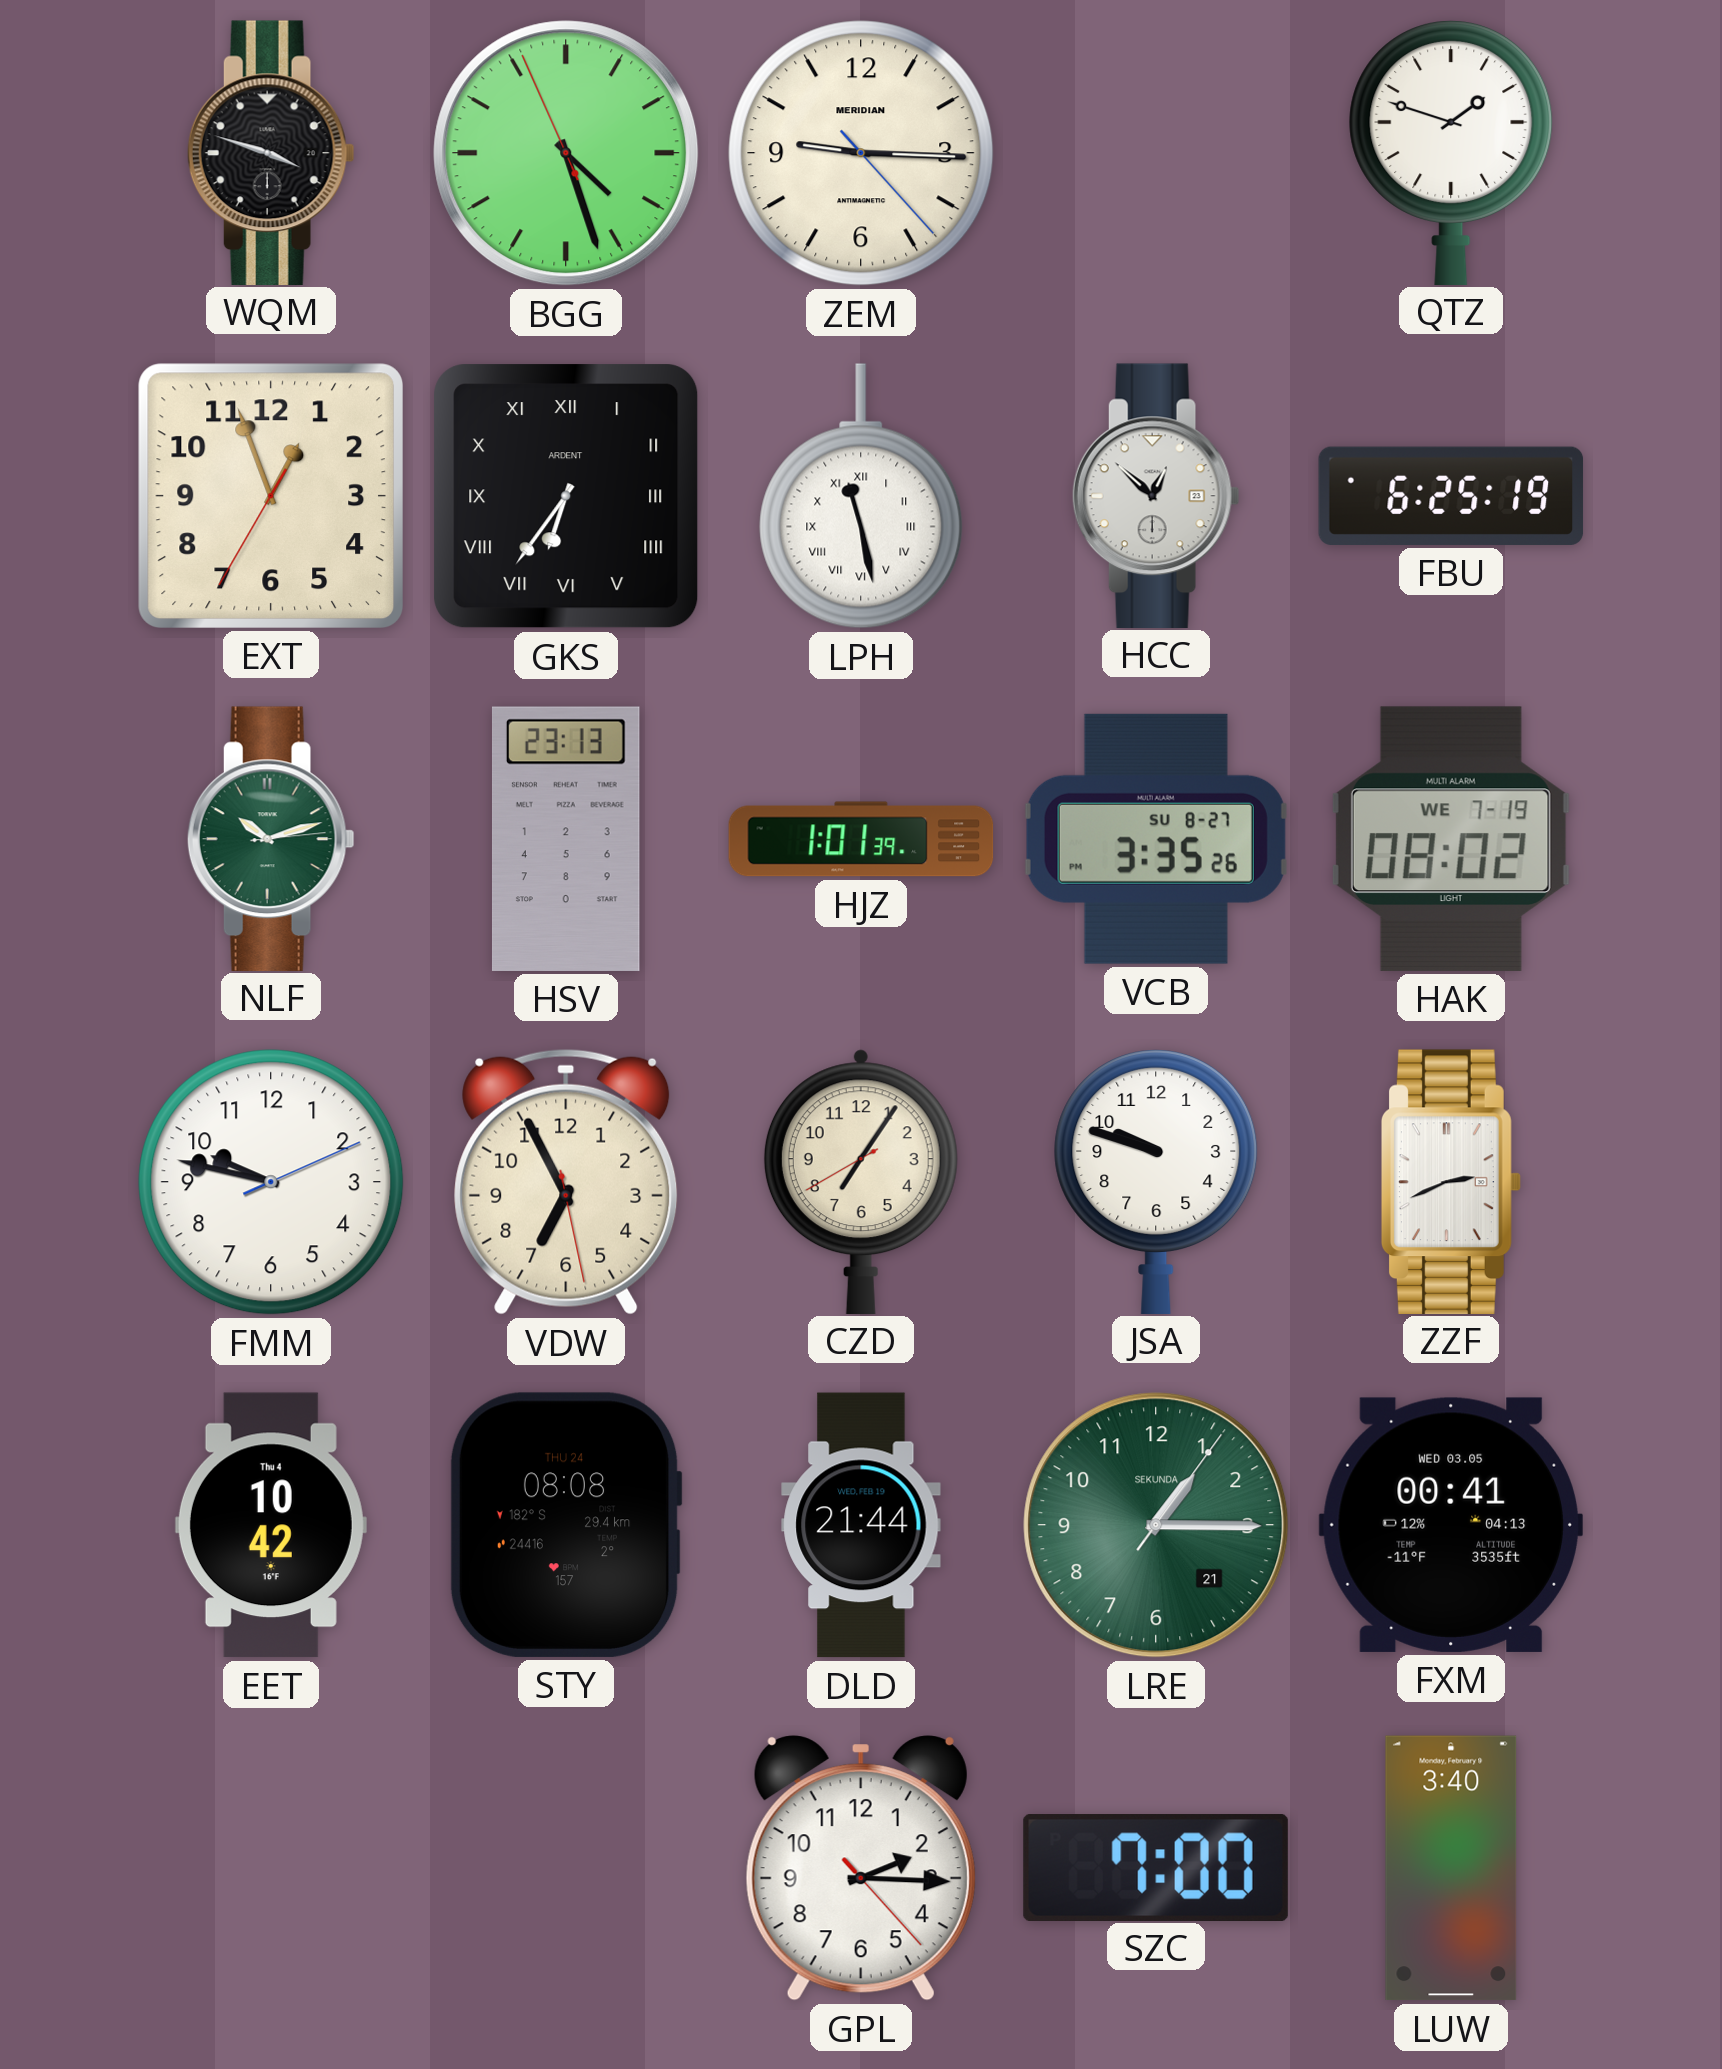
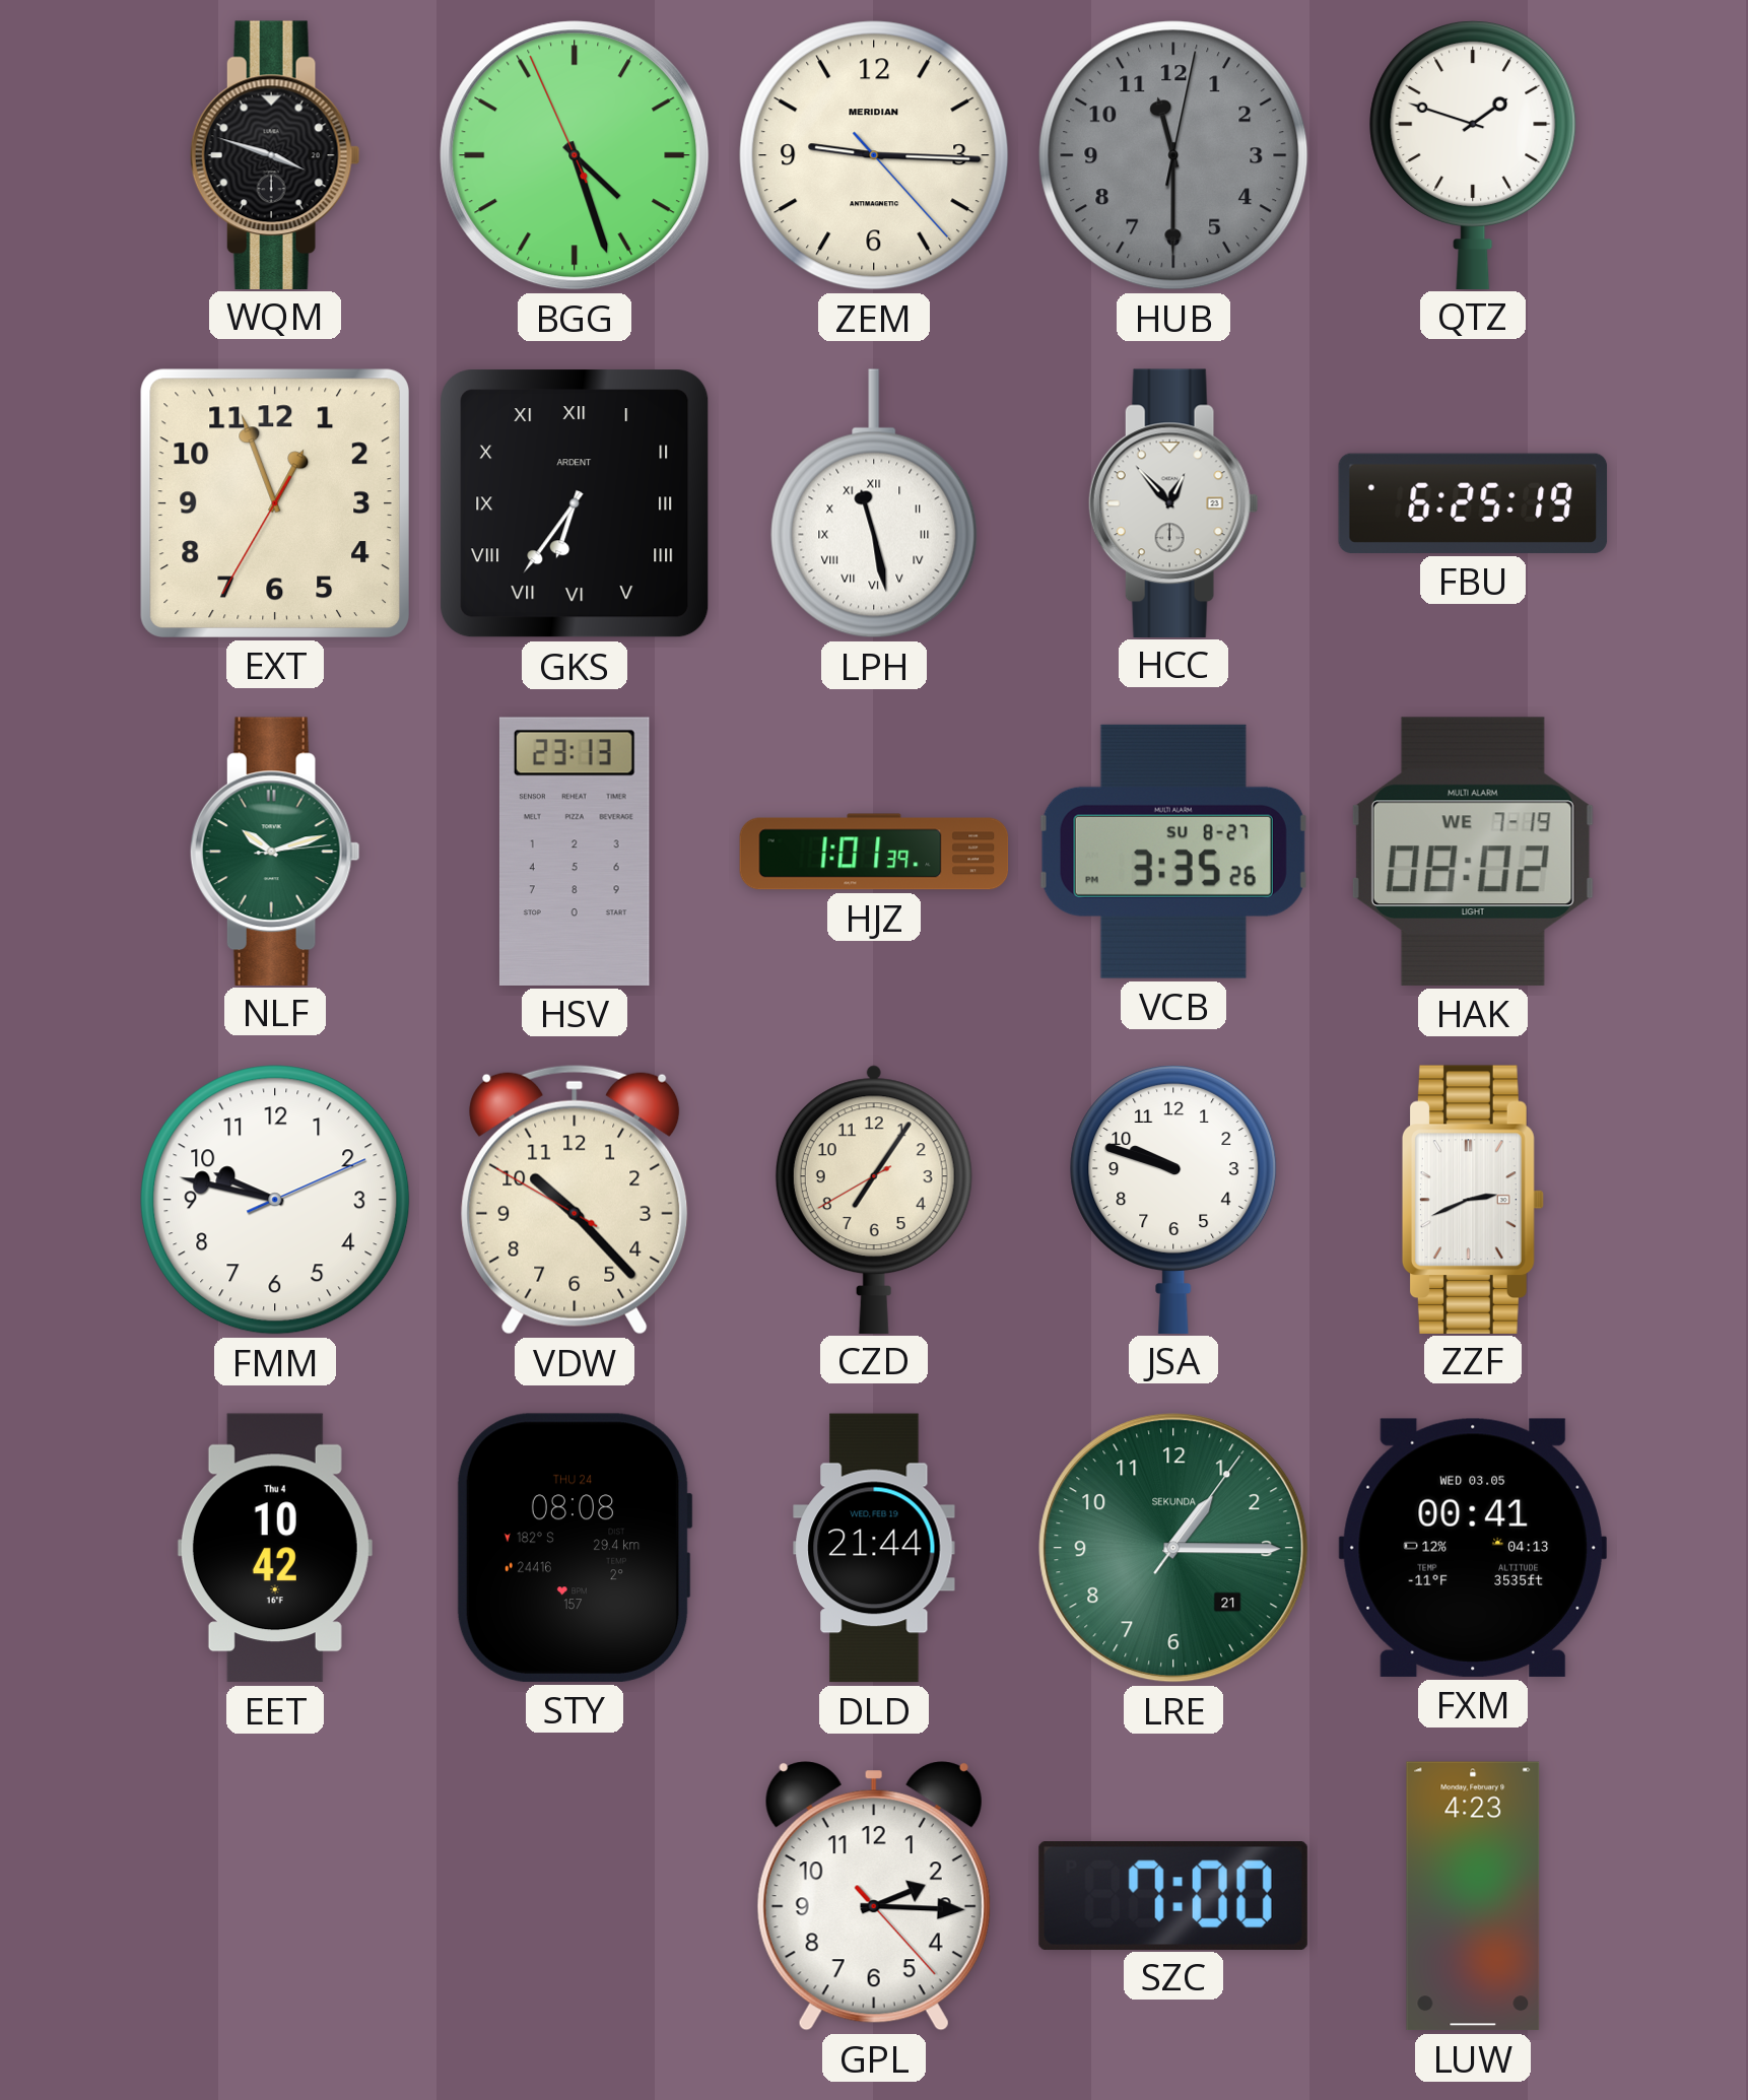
HUB: none -> 11:30
HCC: 12:52 -> 12:53
VDW: 6:55 -> 10:22
LUW: 3:40 -> 4:23
